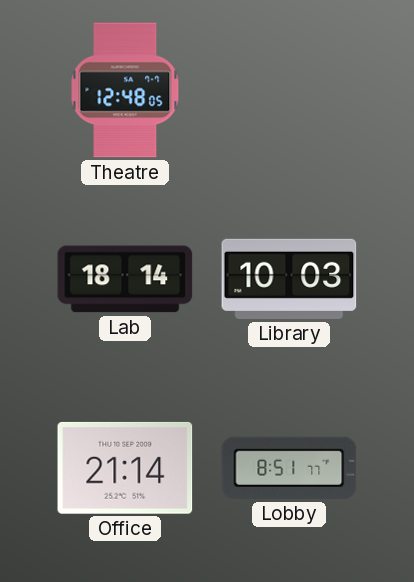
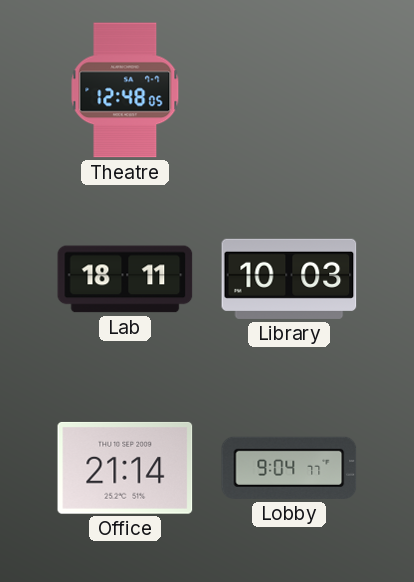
Lab: 18:14 -> 18:11
Lobby: 8:51 -> 9:04
